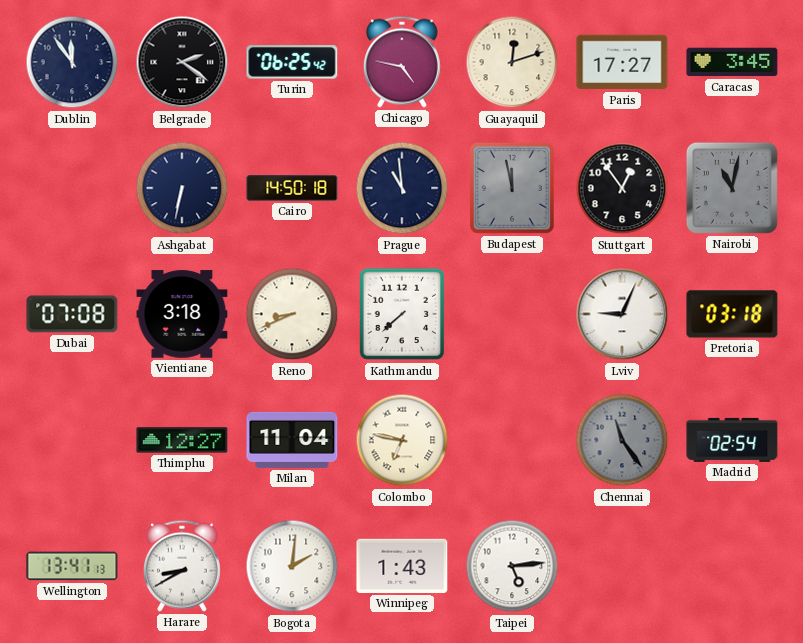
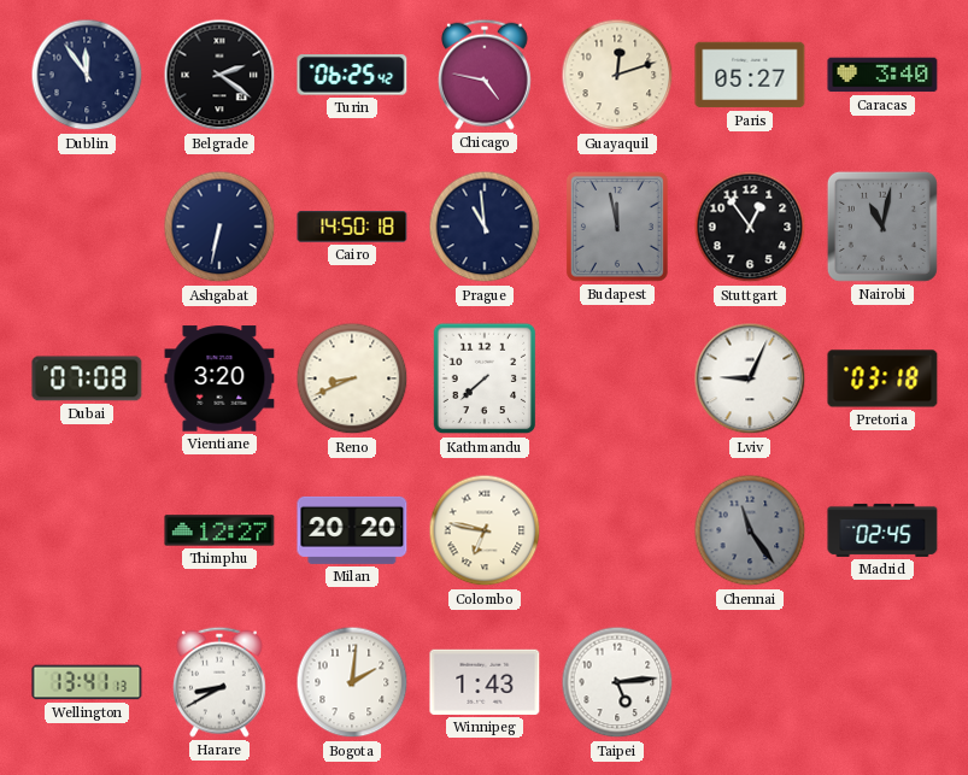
Paris: 17:27 -> 05:27
Caracas: 3:45 -> 3:40
Vientiane: 3:18 -> 3:20
Milan: 11:04 -> 20:20
Madrid: 02:54 -> 02:45
